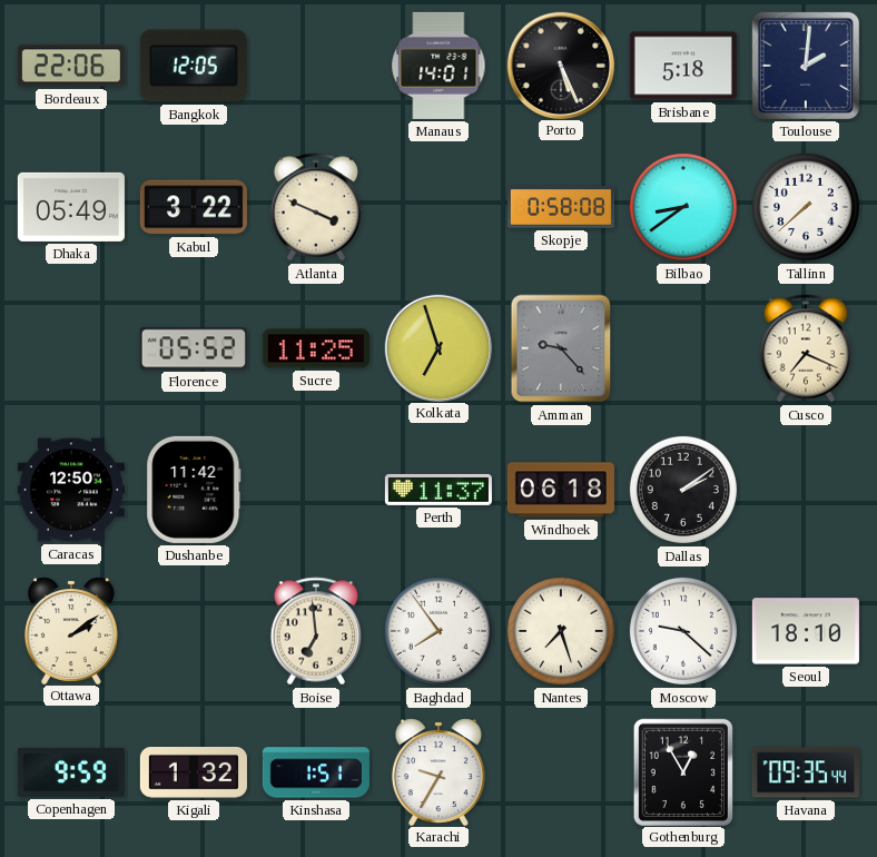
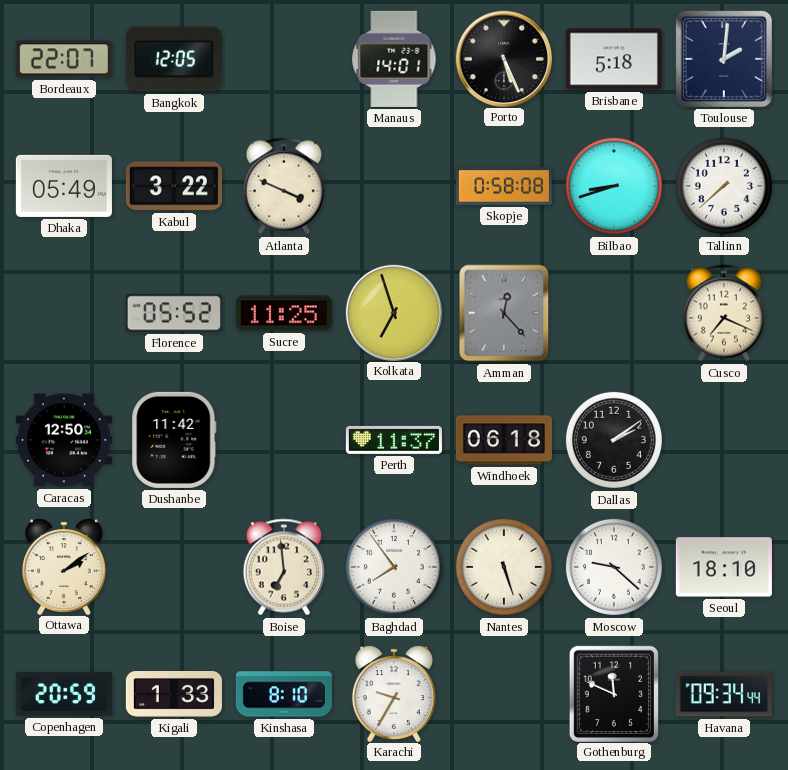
Bordeaux: 22:06 -> 22:07
Bilbao: 8:39 -> 8:42
Amman: 9:23 -> 12:23
Nantes: 7:27 -> 5:27
Copenhagen: 9:59 -> 20:59
Kigali: 1:32 -> 1:33
Kinshasa: 1:51 -> 8:10
Gothenburg: 12:55 -> 11:49
Havana: 09:35 -> 09:34
